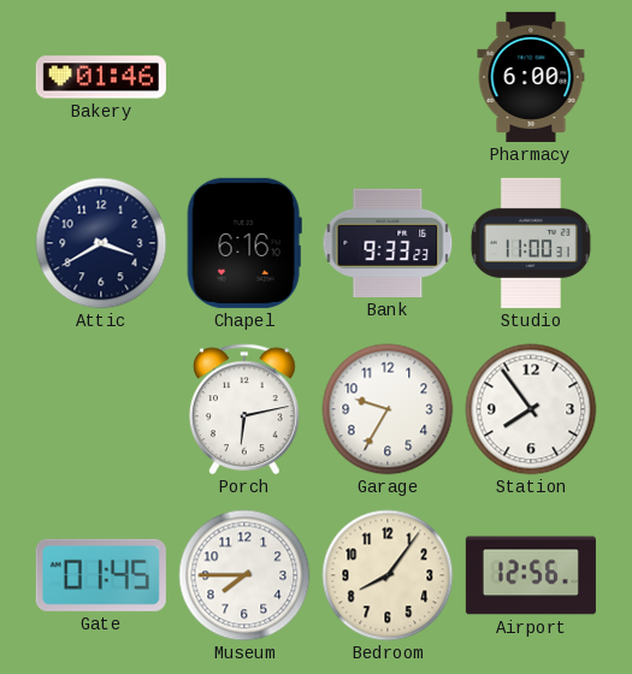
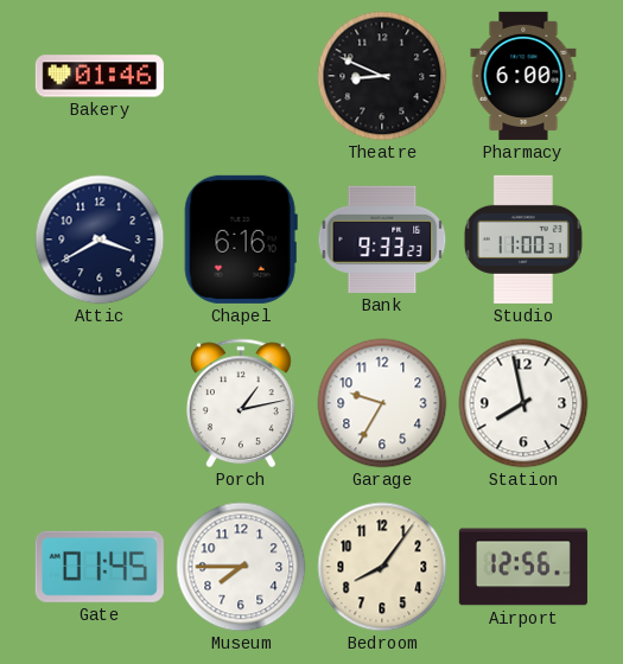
Theatre: none -> 8:49
Porch: 6:13 -> 1:13
Station: 7:54 -> 7:58
